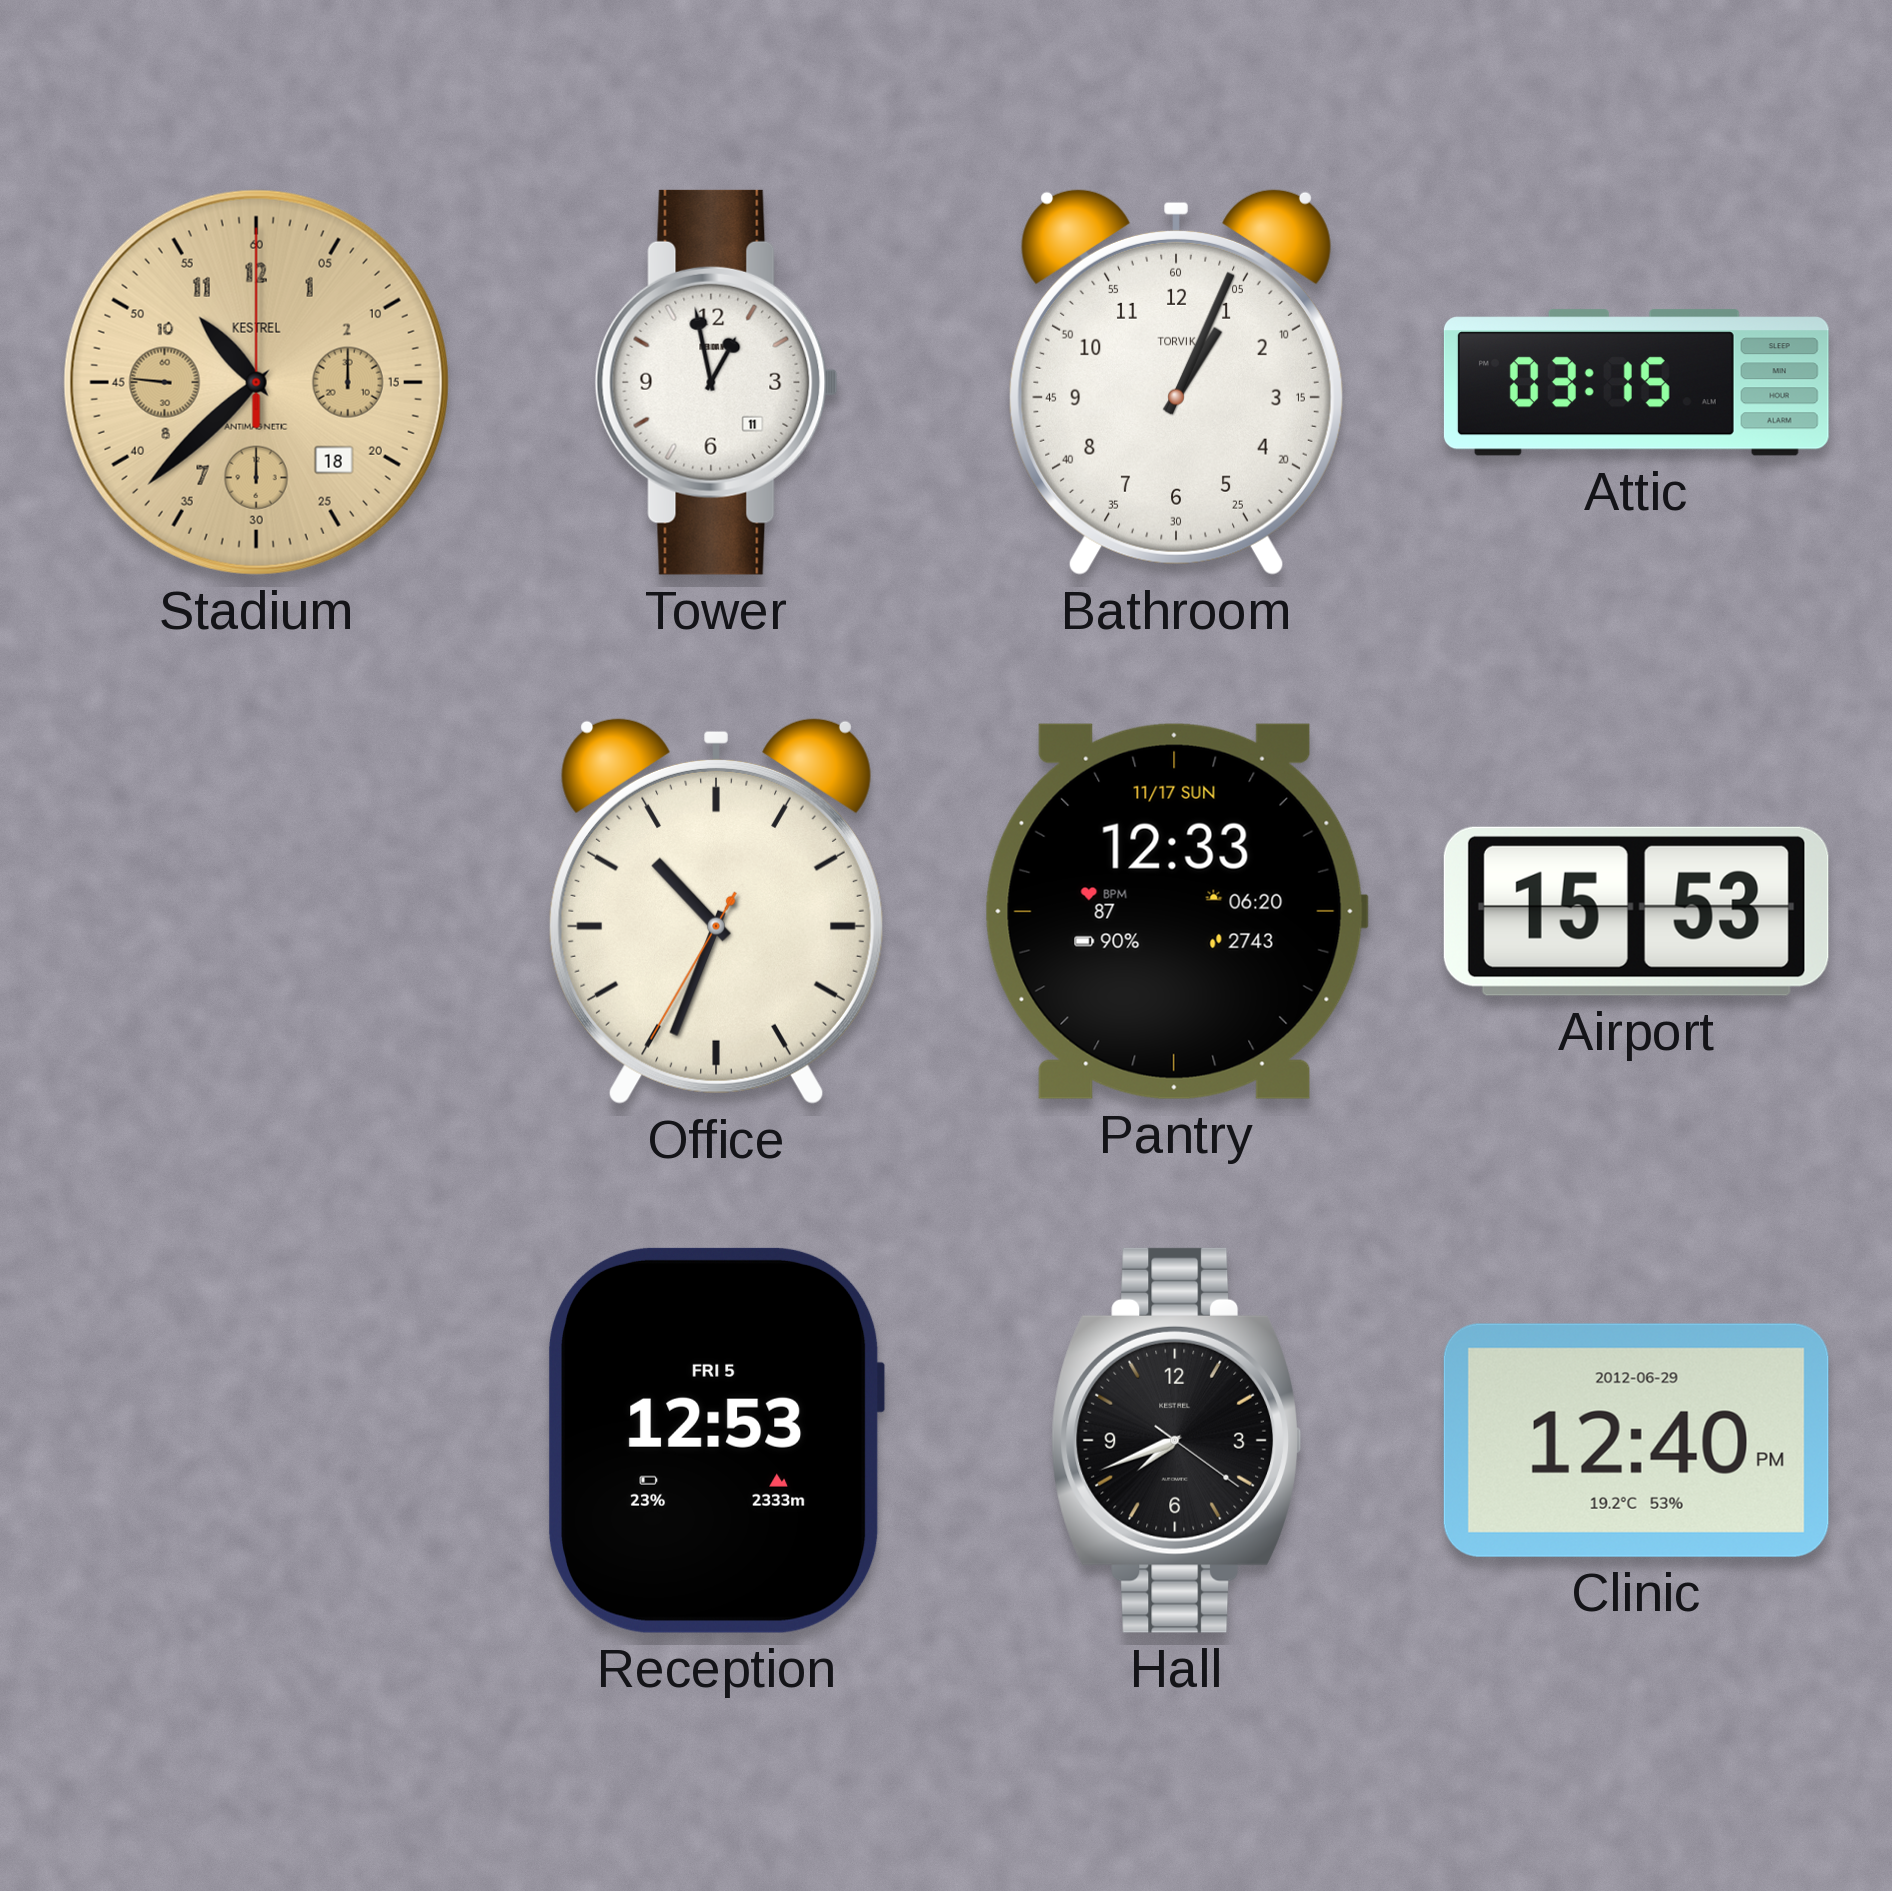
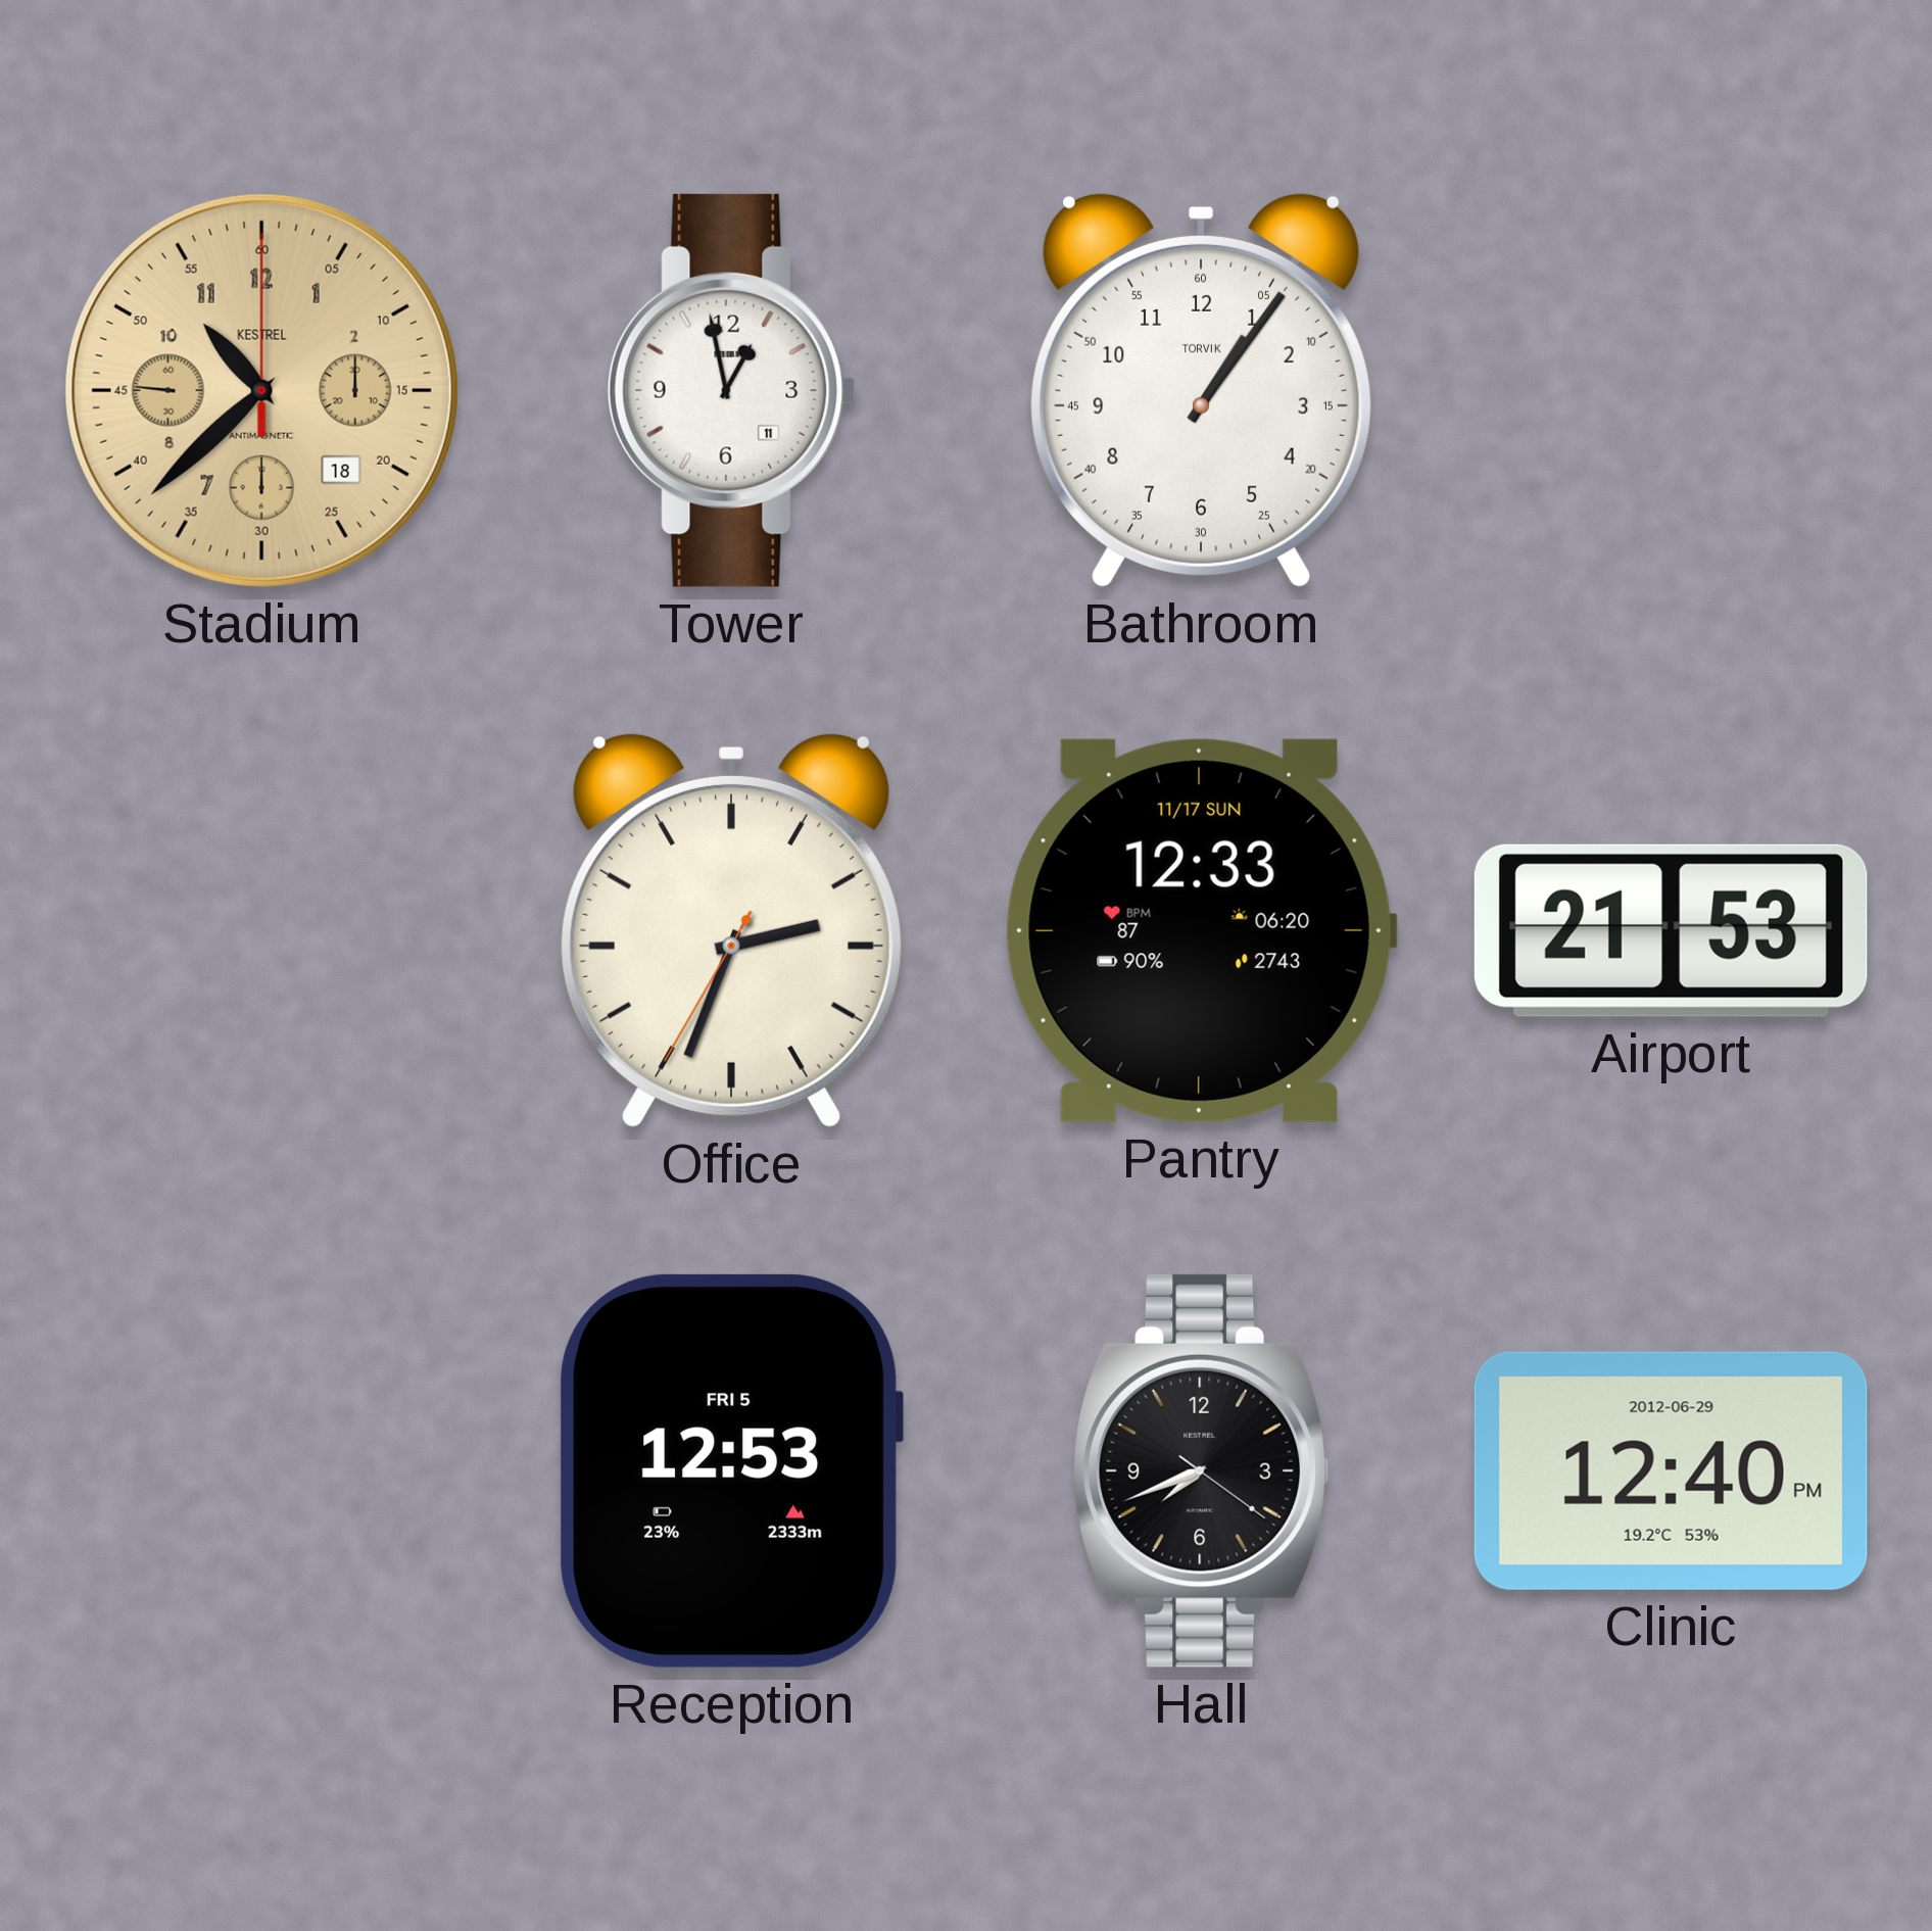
Bathroom: 1:04 -> 1:06
Attic: 03:15 -> none
Office: 10:33 -> 2:33
Airport: 15:53 -> 21:53
